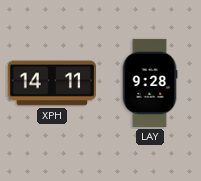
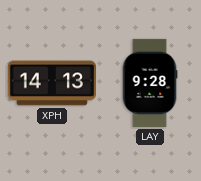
XPH: 14:11 -> 14:13
